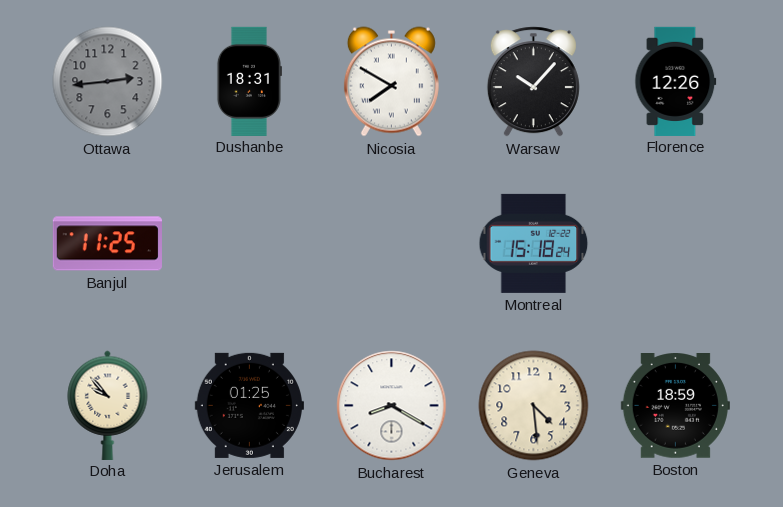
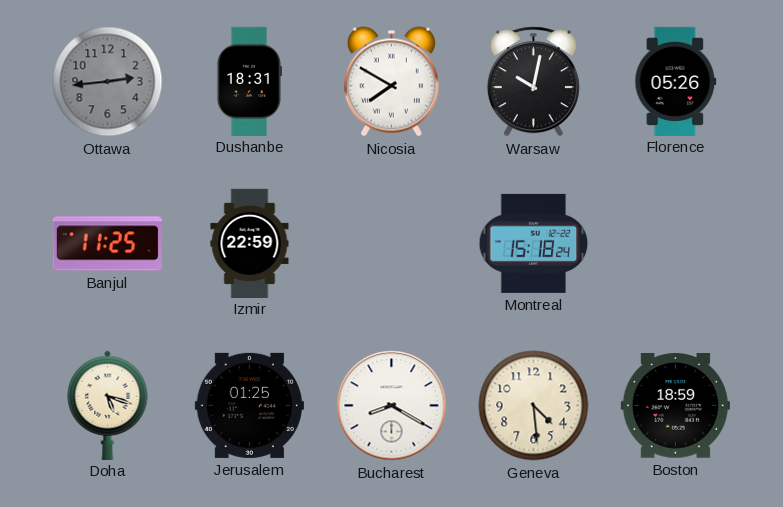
Warsaw: 10:07 -> 10:02
Florence: 12:26 -> 05:26
Izmir: none -> 22:59
Doha: 9:53 -> 5:18
